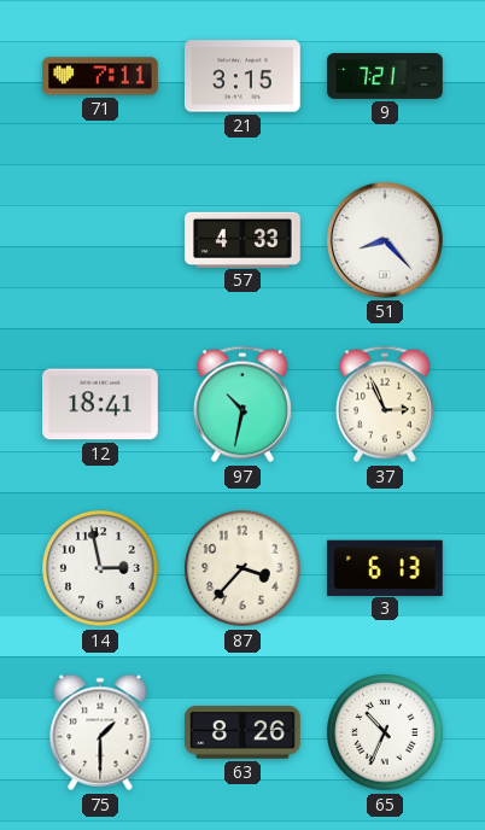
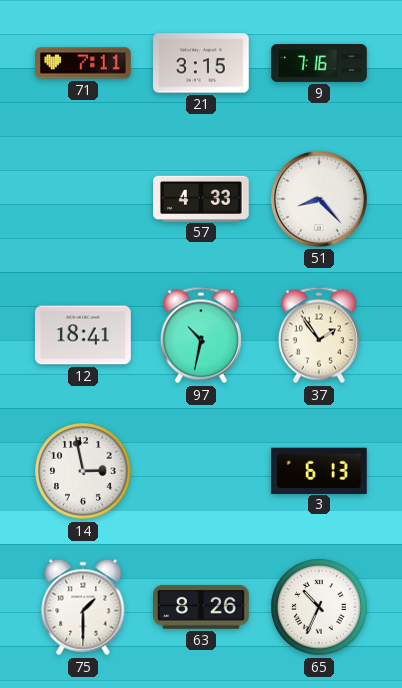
9: 7:21 -> 7:16
37: 2:56 -> 1:54
87: 3:37 -> none
